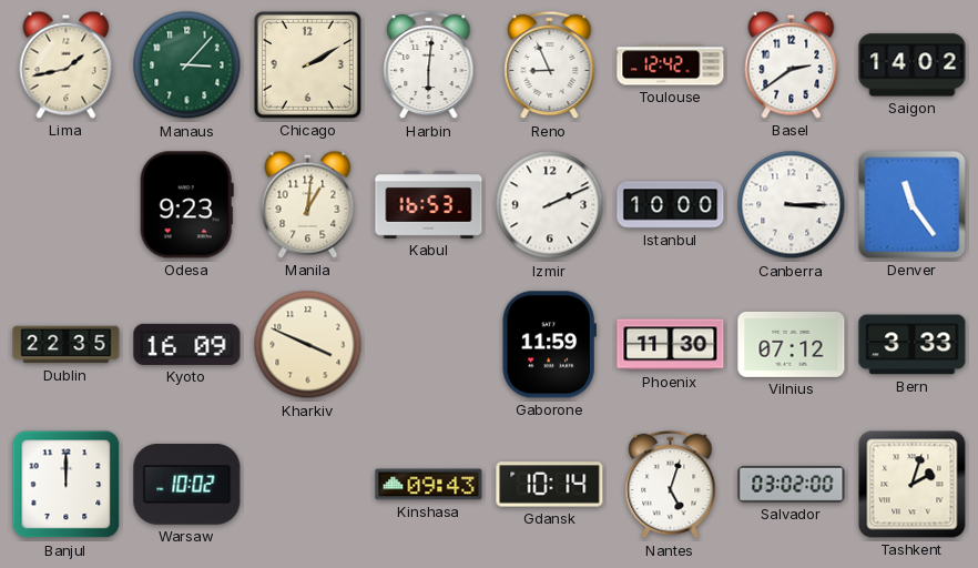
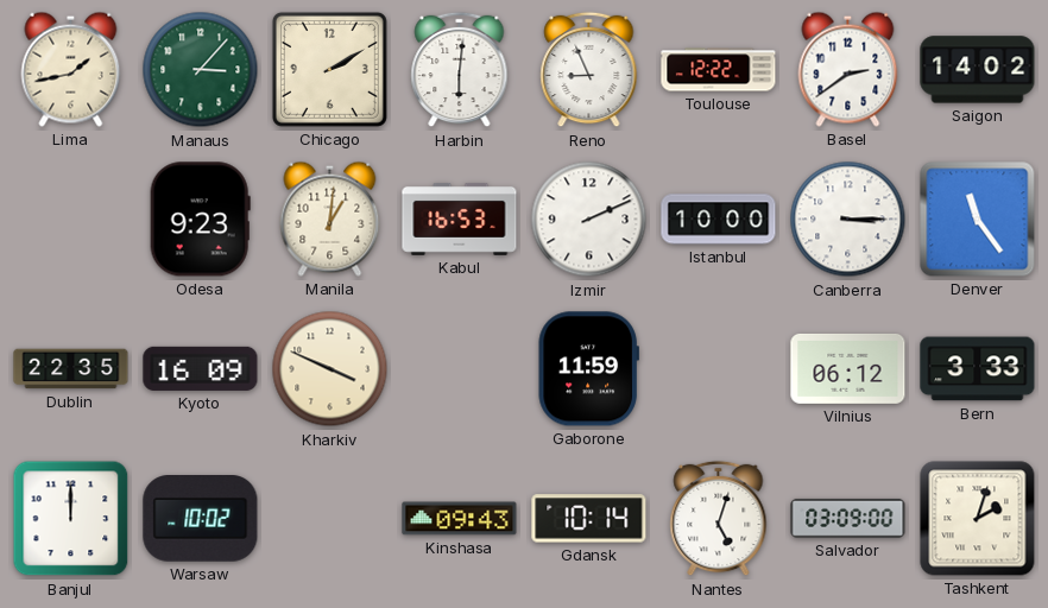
Toulouse: 12:42 -> 12:22
Phoenix: 11:30 -> none
Vilnius: 07:12 -> 06:12
Salvador: 03:02 -> 03:09
